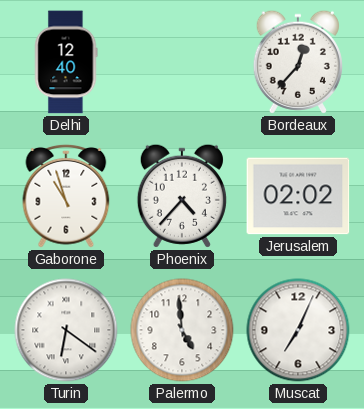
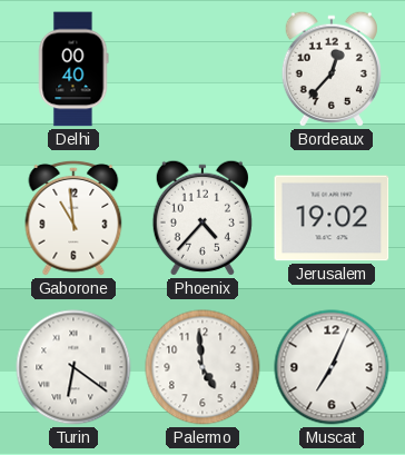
Delhi: 12:40 -> 00:40
Gaborone: 10:57 -> 10:59
Jerusalem: 02:02 -> 19:02
